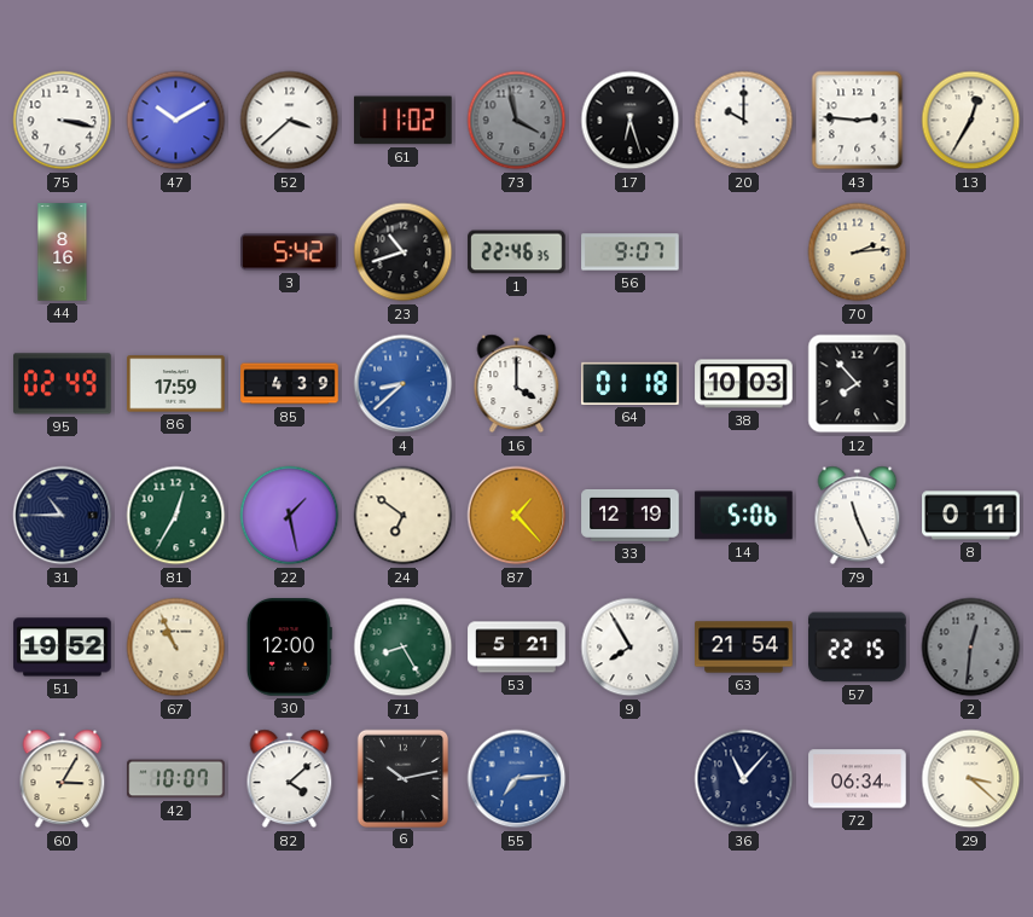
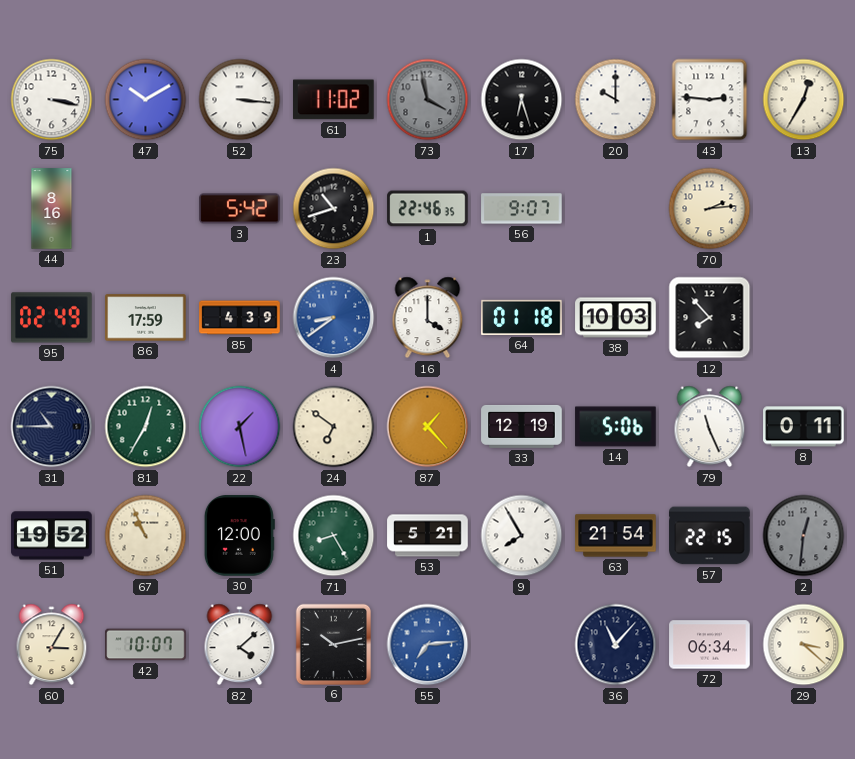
52: 3:38 -> 3:16
4: 8:38 -> 8:39
